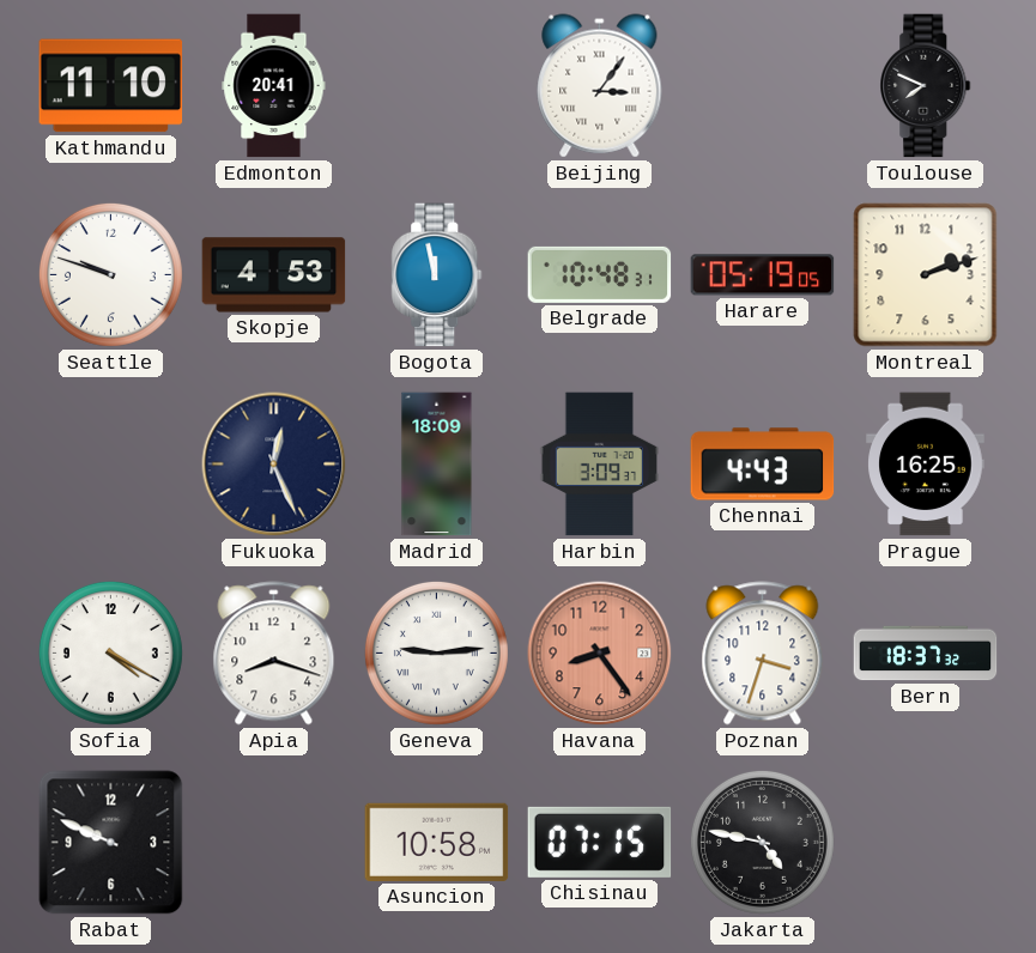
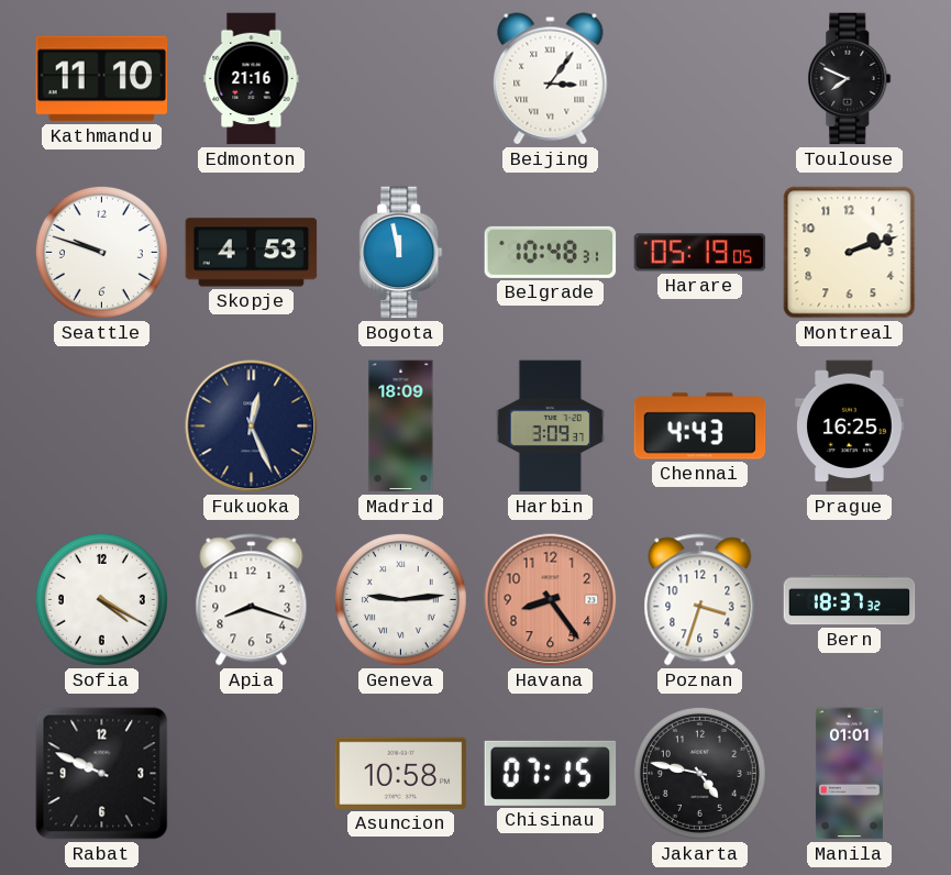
Edmonton: 20:41 -> 21:16
Manila: none -> 01:01
